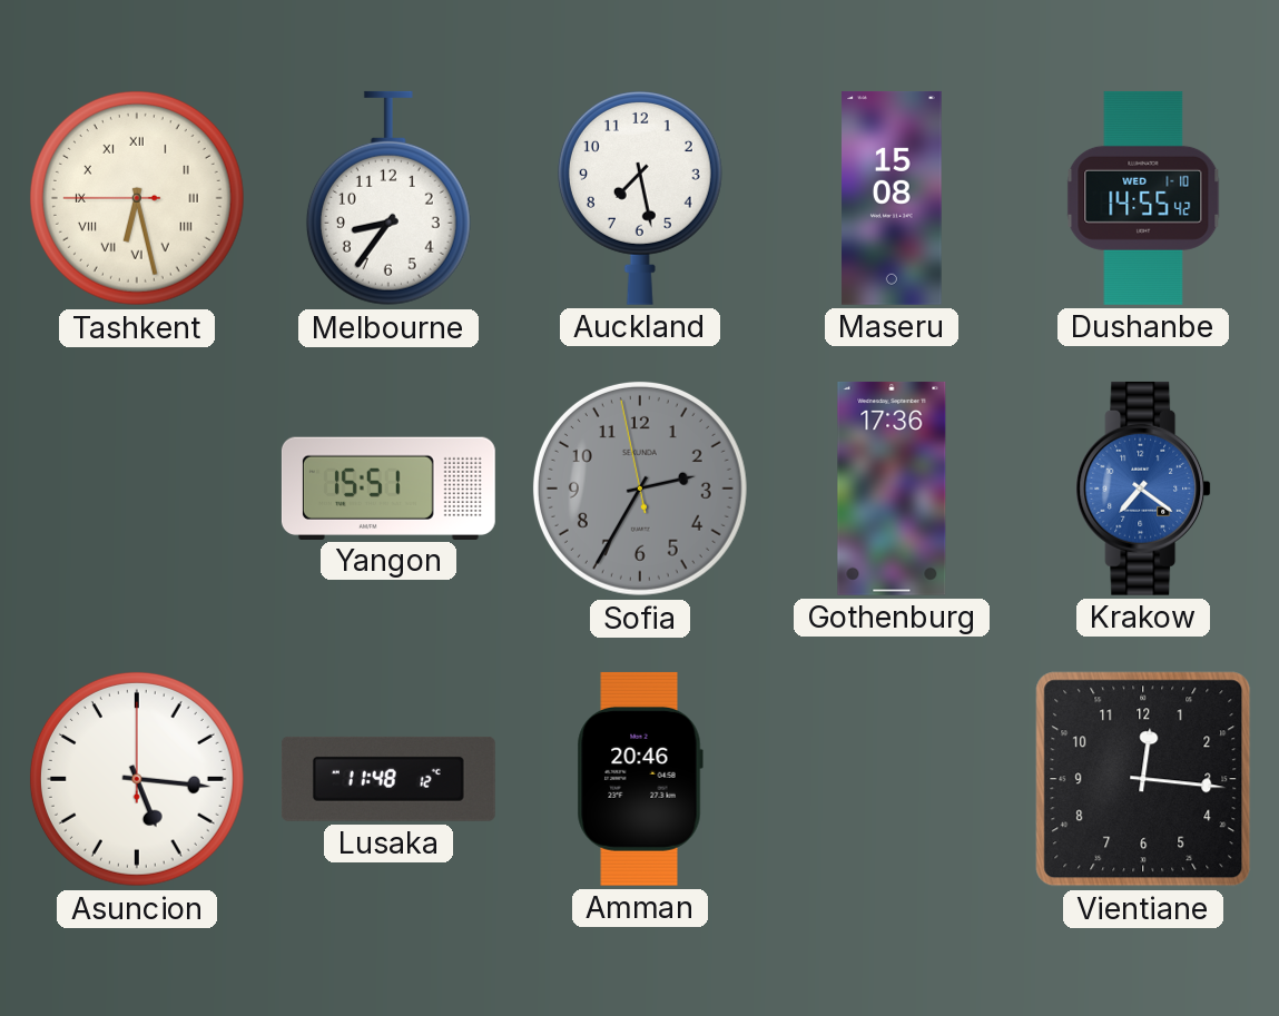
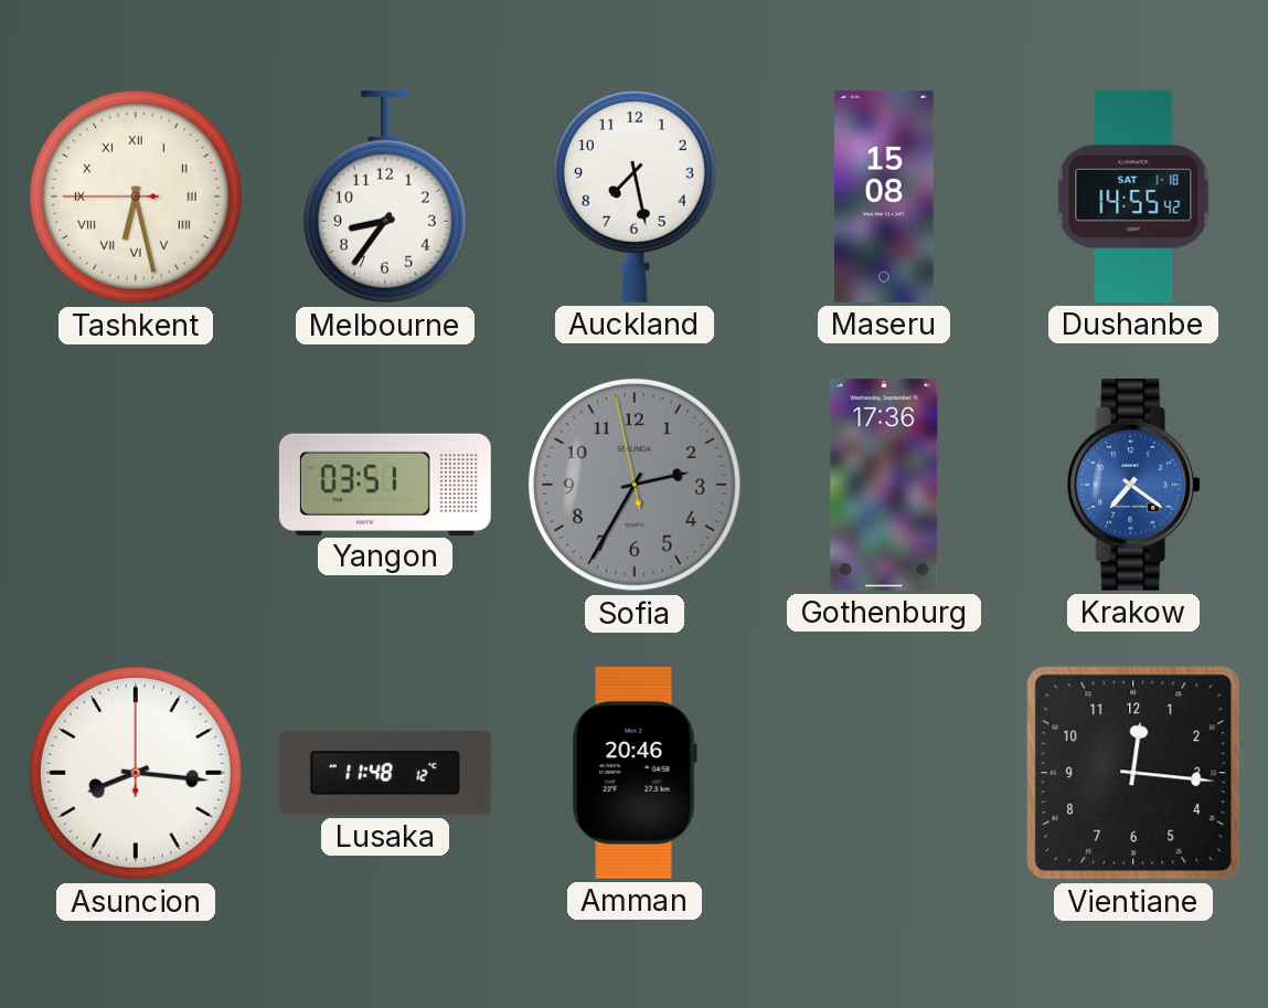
Dushanbe date: WED 1-10 -> SAT 1-18
Yangon: 15:51 -> 03:51
Asuncion: 5:16 -> 8:16
